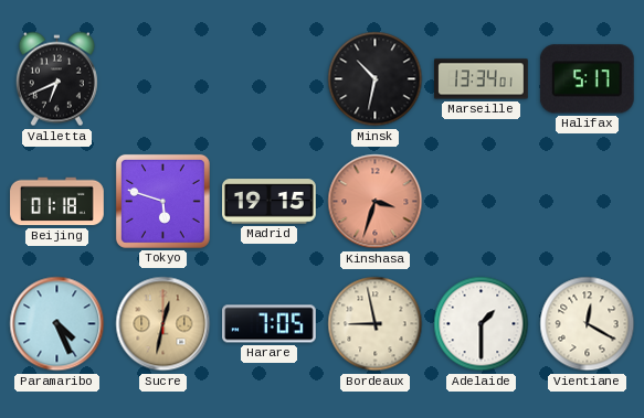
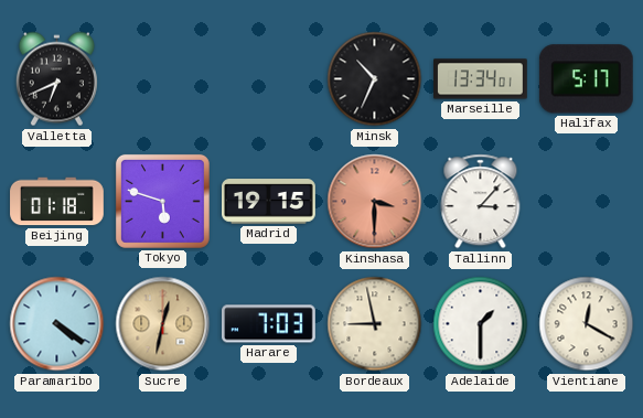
Minsk: 10:32 -> 10:34
Kinshasa: 3:33 -> 3:30
Tallinn: none -> 3:07
Paramaribo: 4:26 -> 4:21
Harare: 7:05 -> 7:03
